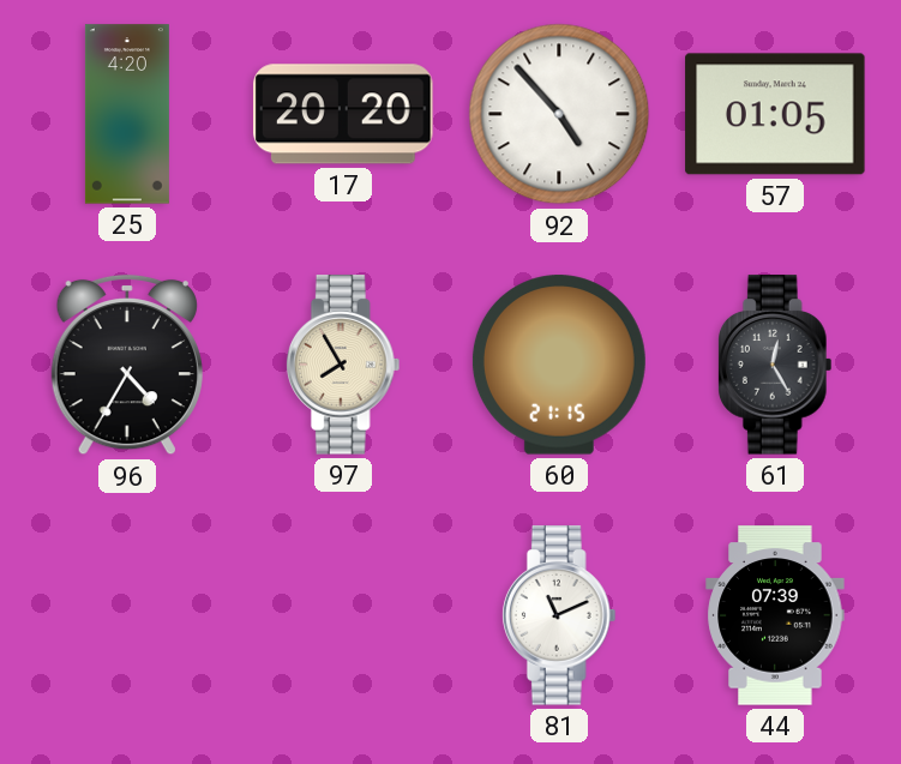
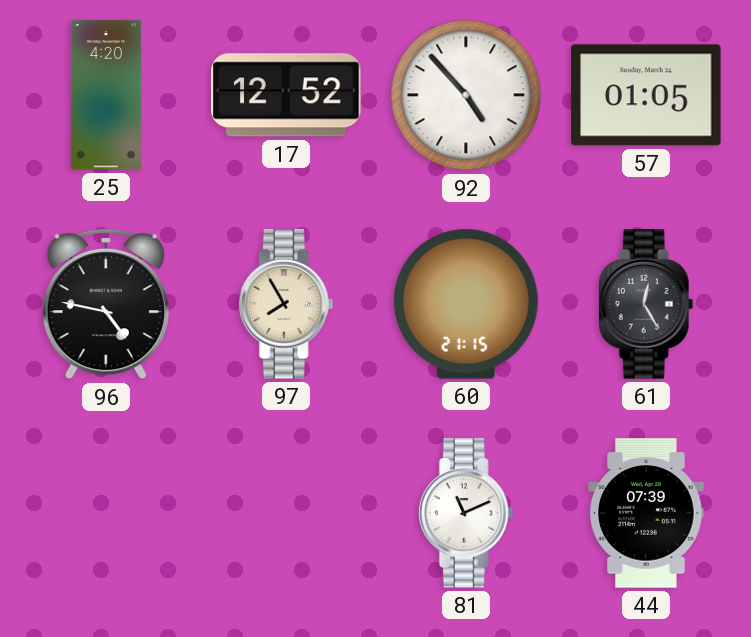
17: 20:20 -> 12:52
96: 4:35 -> 4:47
